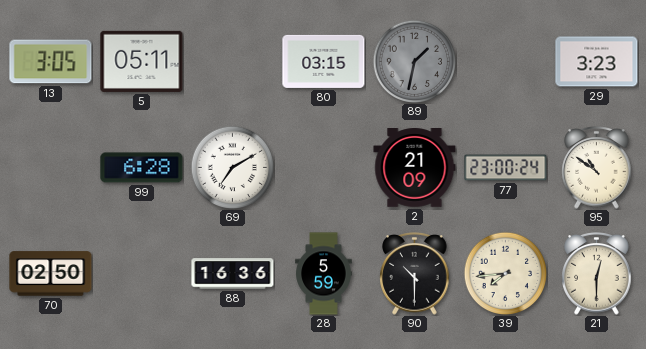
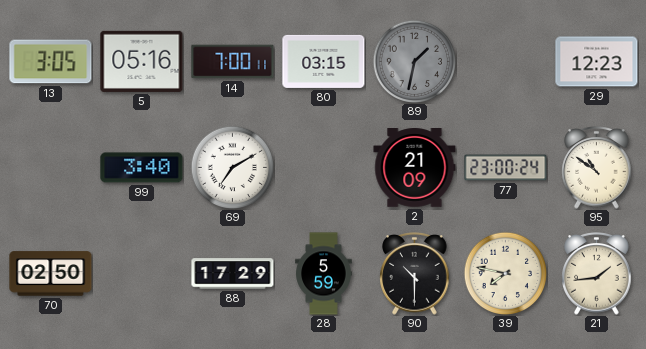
5: 05:11 -> 05:16
14: none -> 7:00
29: 3:23 -> 12:23
99: 6:28 -> 3:40
88: 16:36 -> 17:29
39: 7:44 -> 7:47
21: 12:30 -> 1:44
